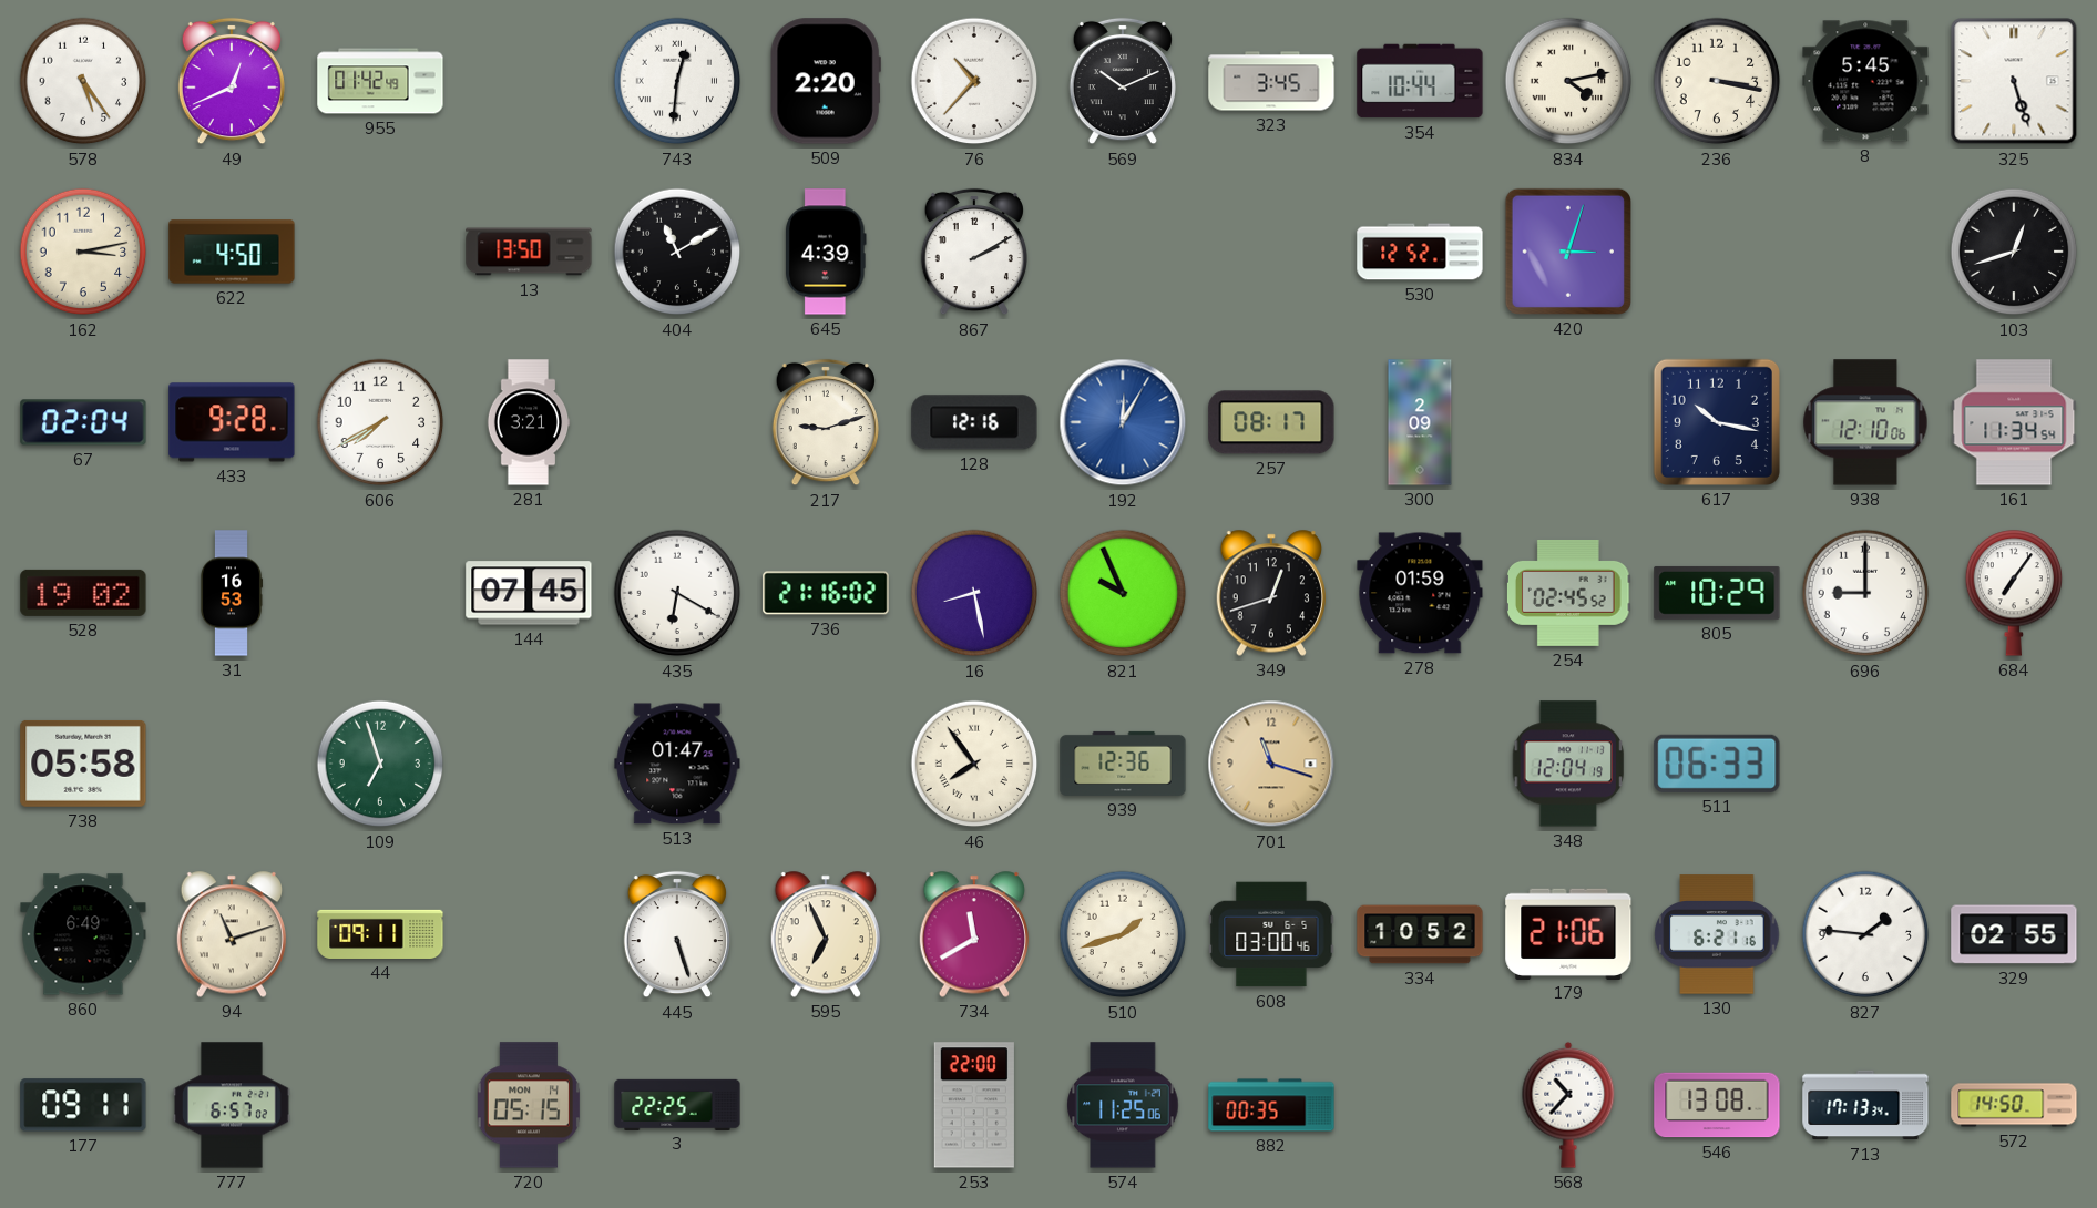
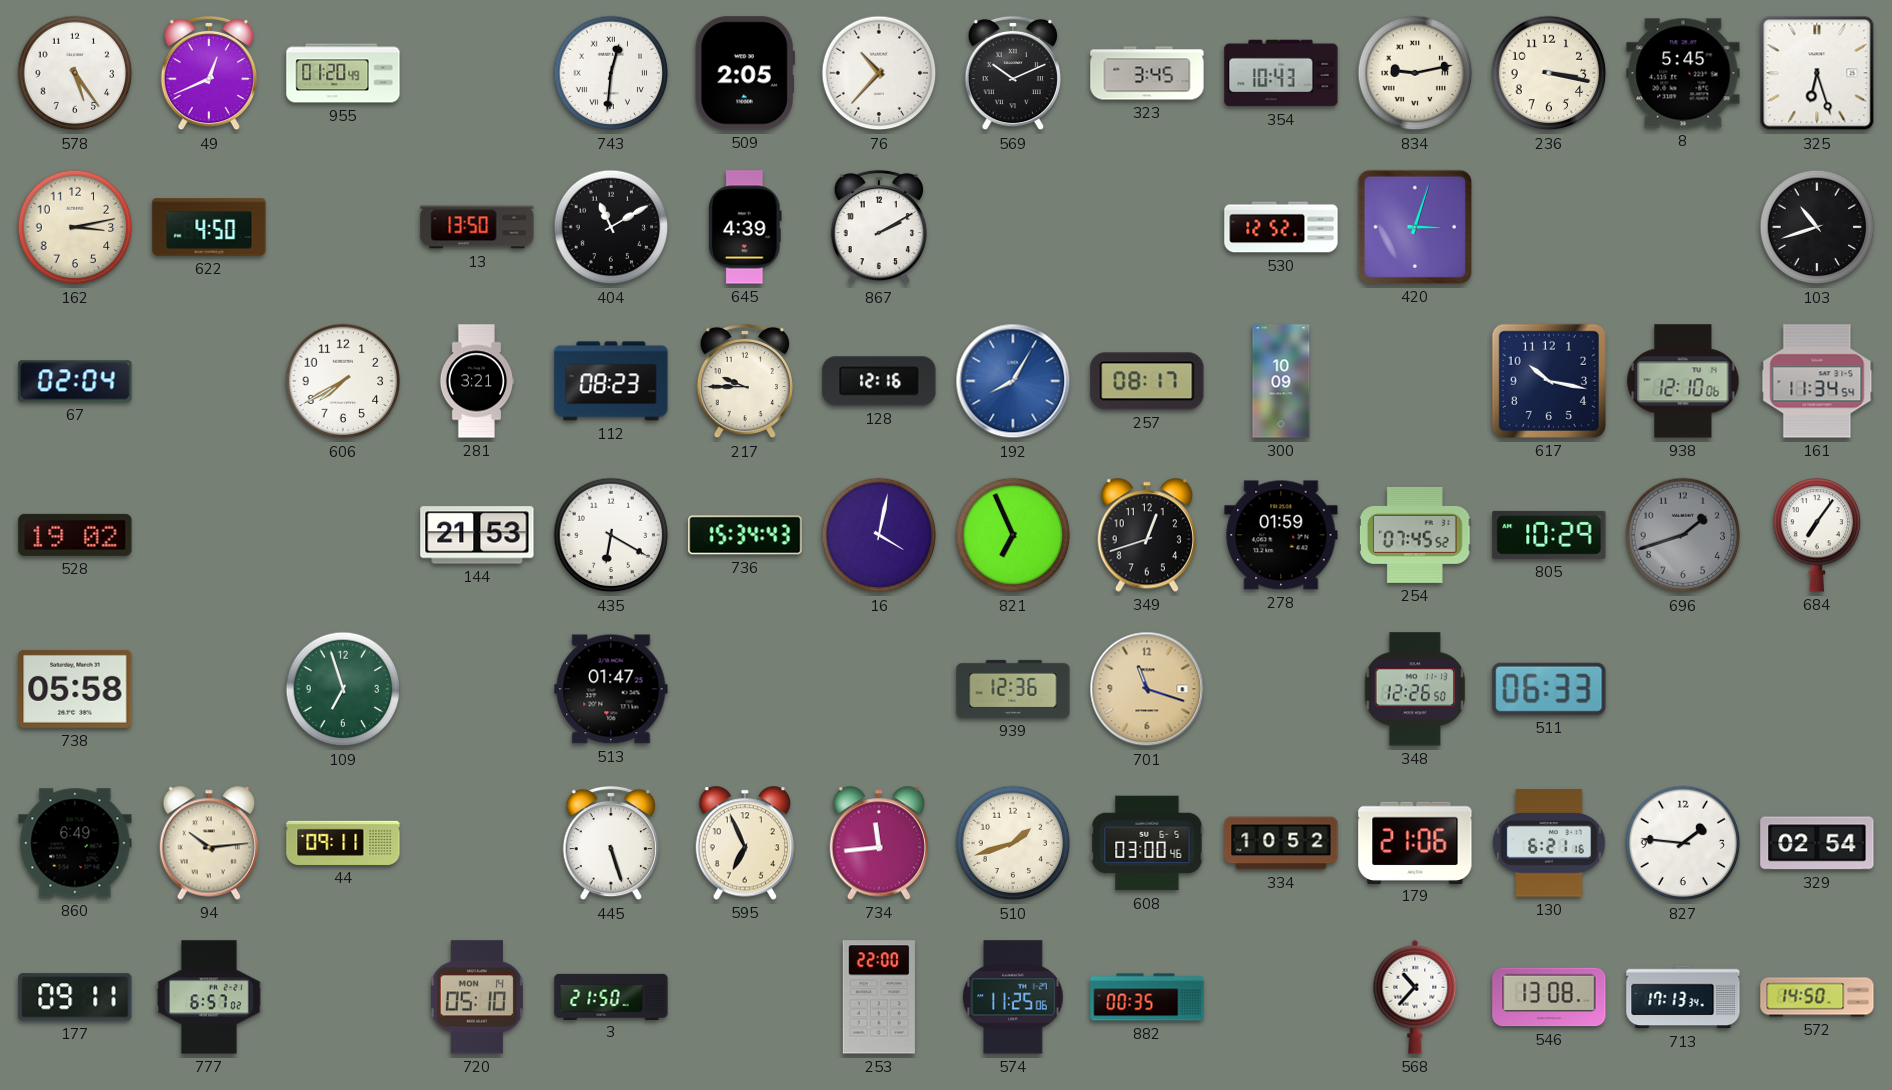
955: 01:42 -> 01:20
509: 2:20 -> 2:05
354: 10:44 -> 10:43
834: 4:13 -> 9:13
325: 5:27 -> 6:27
103: 12:42 -> 10:42
433: 9:28 -> none
112: none -> 08:23
217: 9:12 -> 9:45
192: 12:05 -> 8:05
300: 2:09 -> 10:09
31: 16:53 -> none
144: 07:45 -> 21:53
736: 21:16 -> 15:34
16: 8:28 -> 4:02
821: 9:56 -> 6:56
254: 02:45 -> 07:45
696: 9:00 -> 1:42
696 dial: white -> grey
46: 7:54 -> none
348: 12:04 -> 12:26
94: 11:12 -> 10:14
734: 11:40 -> 11:44
329: 02:55 -> 02:54
720: 05:15 -> 05:10
3: 22:25 -> 21:50
